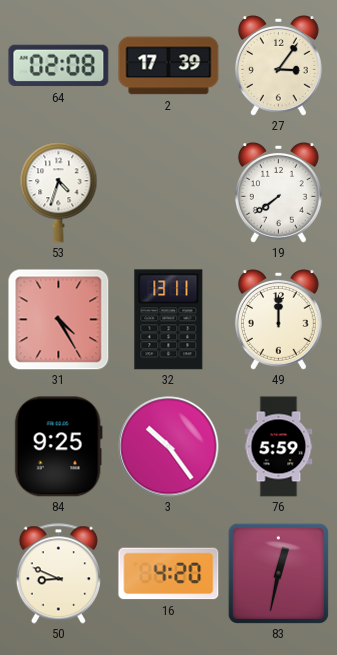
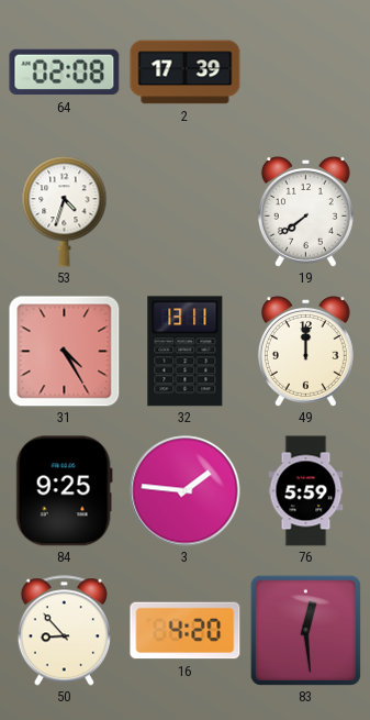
27: 3:06 -> none
3: 10:24 -> 1:46
50: 8:49 -> 8:53
83: 12:32 -> 12:29
